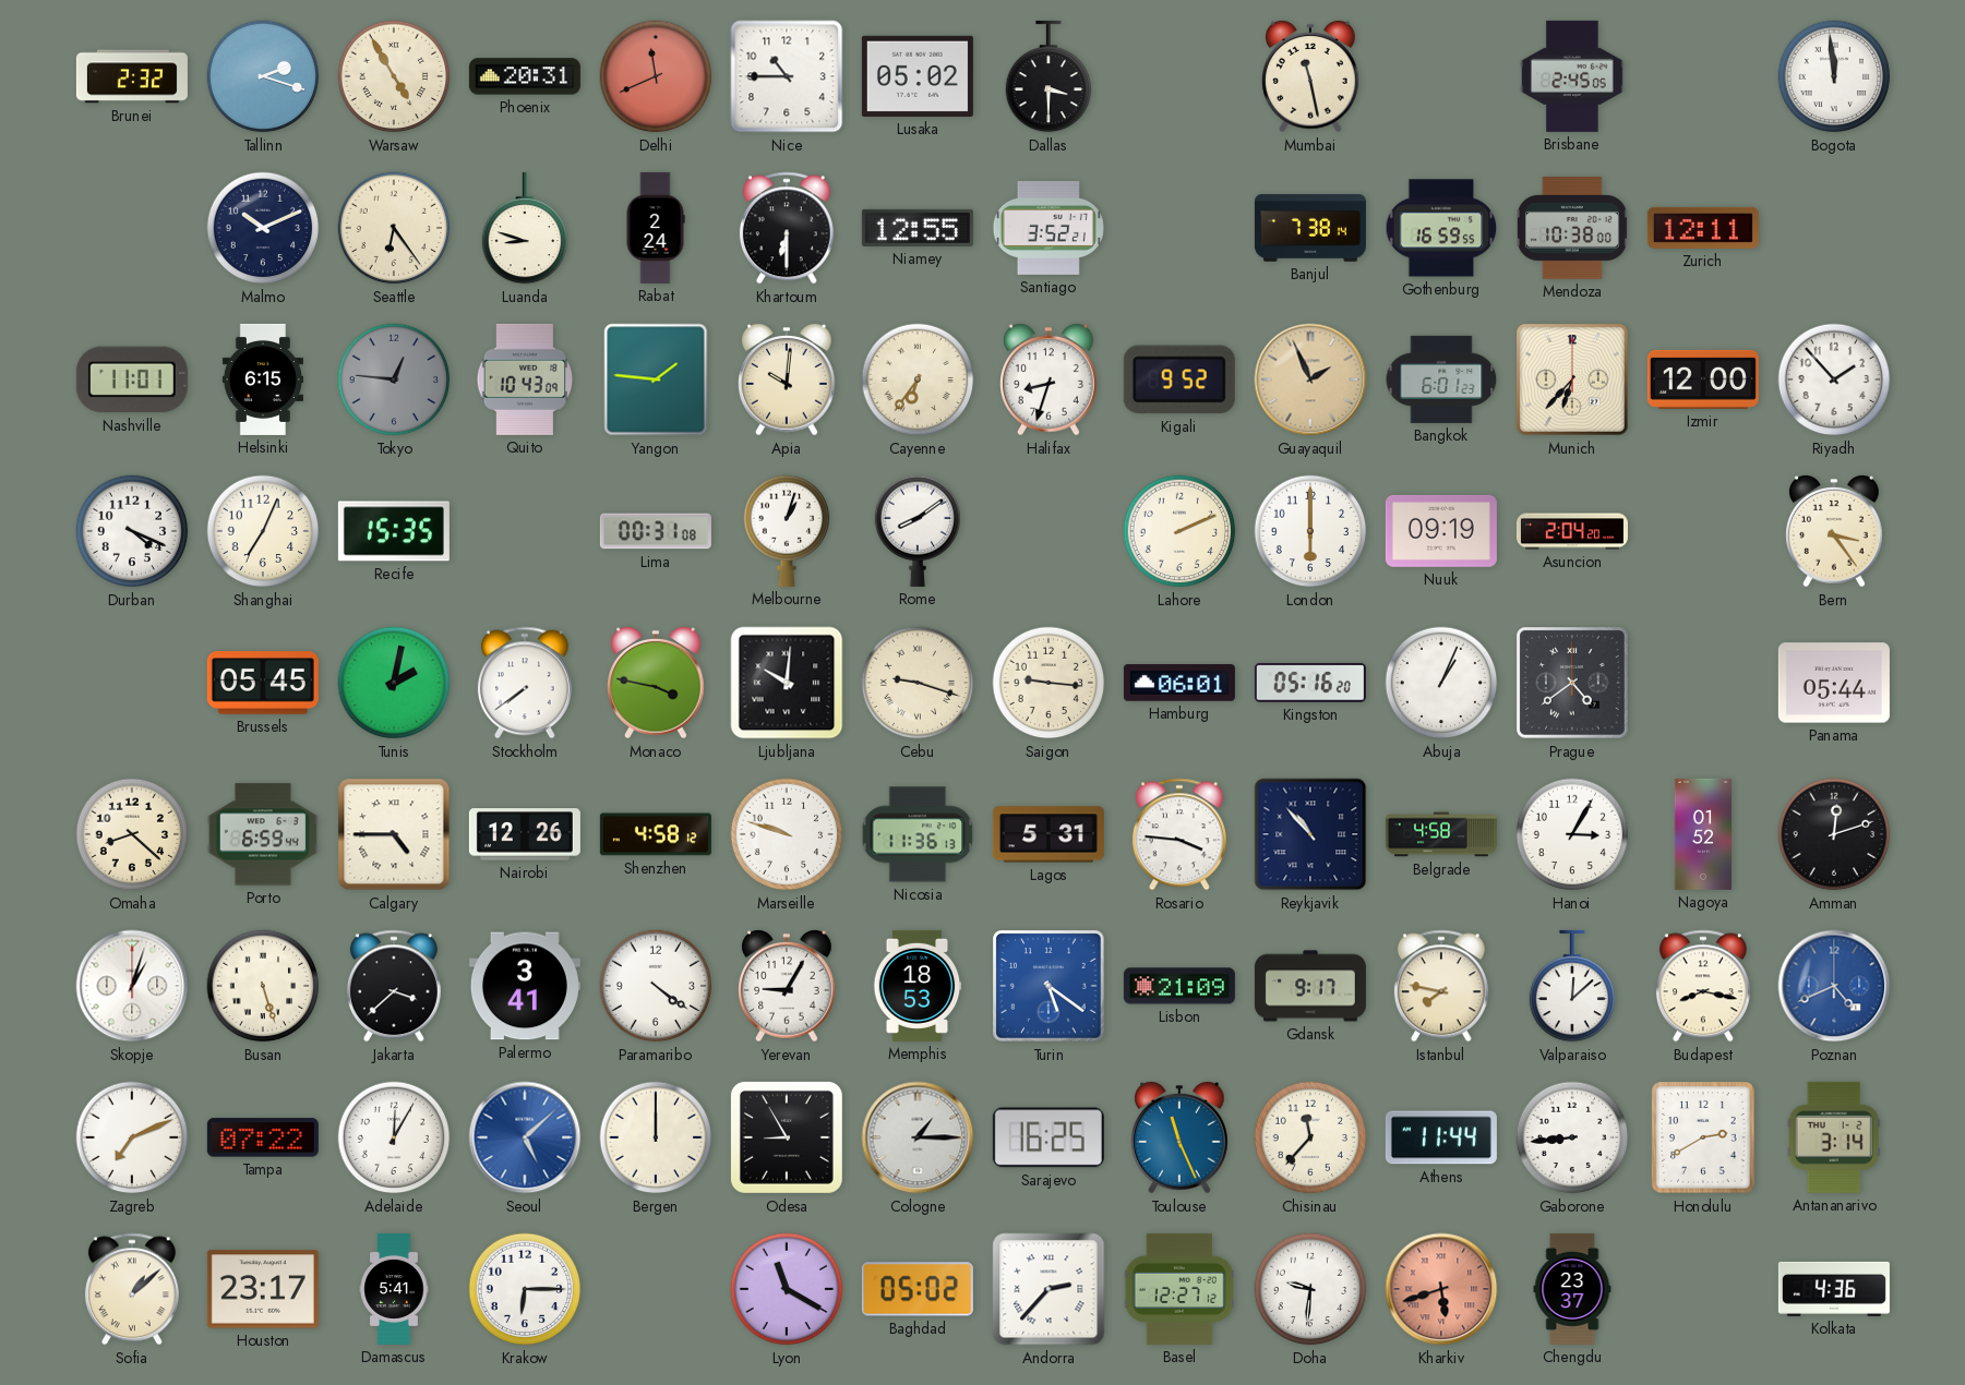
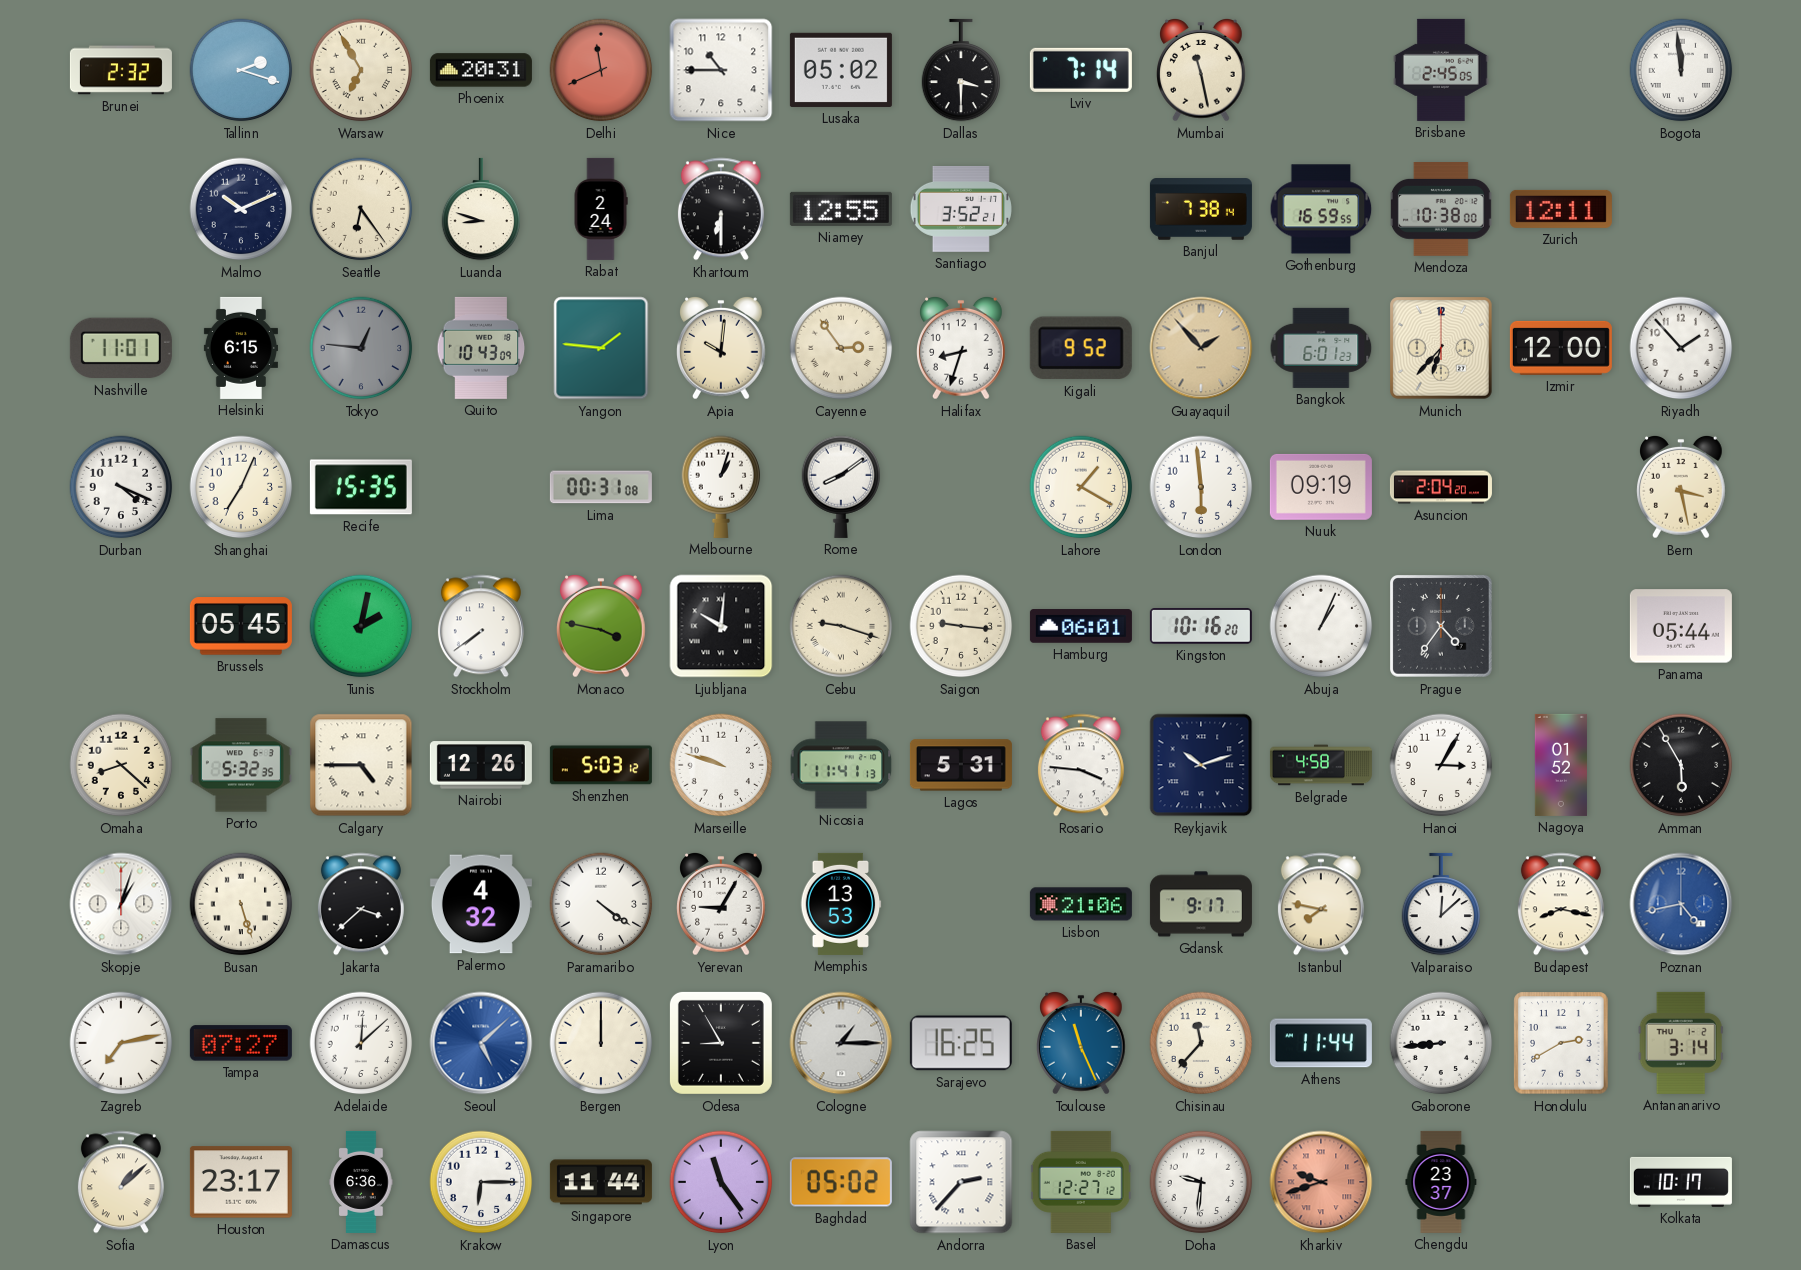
Warsaw: 4:55 -> 6:55
Lviv: none -> 7:14
Cayenne: 6:36 -> 2:54
Guayaquil: 1:56 -> 1:53
Lahore: 2:11 -> 1:20
London: 6:00 -> 5:59
Bern: 3:24 -> 3:28
Kingston: 05:16 -> 10:16
Prague: 4:39 -> 4:36
Porto: 6:59 -> 5:32
Shenzhen: 4:58 -> 5:03
Nicosia: 11:36 -> 11:41
Reykjavik: 10:53 -> 10:12
Amman: 12:12 -> 5:55
Palermo: 3:41 -> 4:32
Memphis: 18:53 -> 13:53
Turin: 5:21 -> none
Lisbon: 21:09 -> 21:06
Poznan: 4:41 -> 4:43
Zagreb: 7:11 -> 7:13
Tampa: 07:22 -> 07:27
Adelaide: 12:05 -> 12:08
Damascus: 5:41 -> 6:36
Singapore: none -> 11:44
Lyon: 11:20 -> 11:24
Kharkiv: 5:42 -> 9:42
Kolkata: 4:36 -> 10:17
